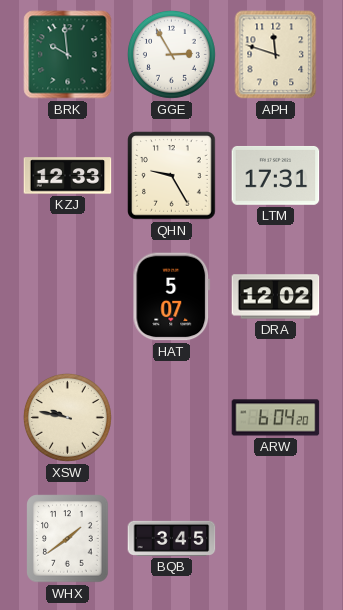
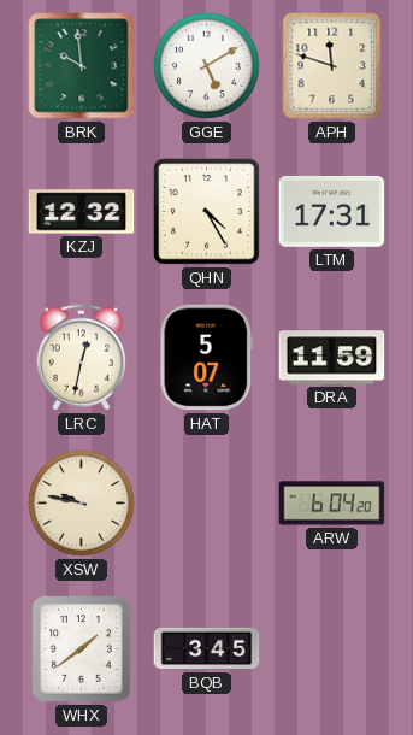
GGE: 2:55 -> 5:10
KZJ: 12:33 -> 12:32
QHN: 9:25 -> 4:25
LRC: none -> 12:32
DRA: 12:02 -> 11:59
